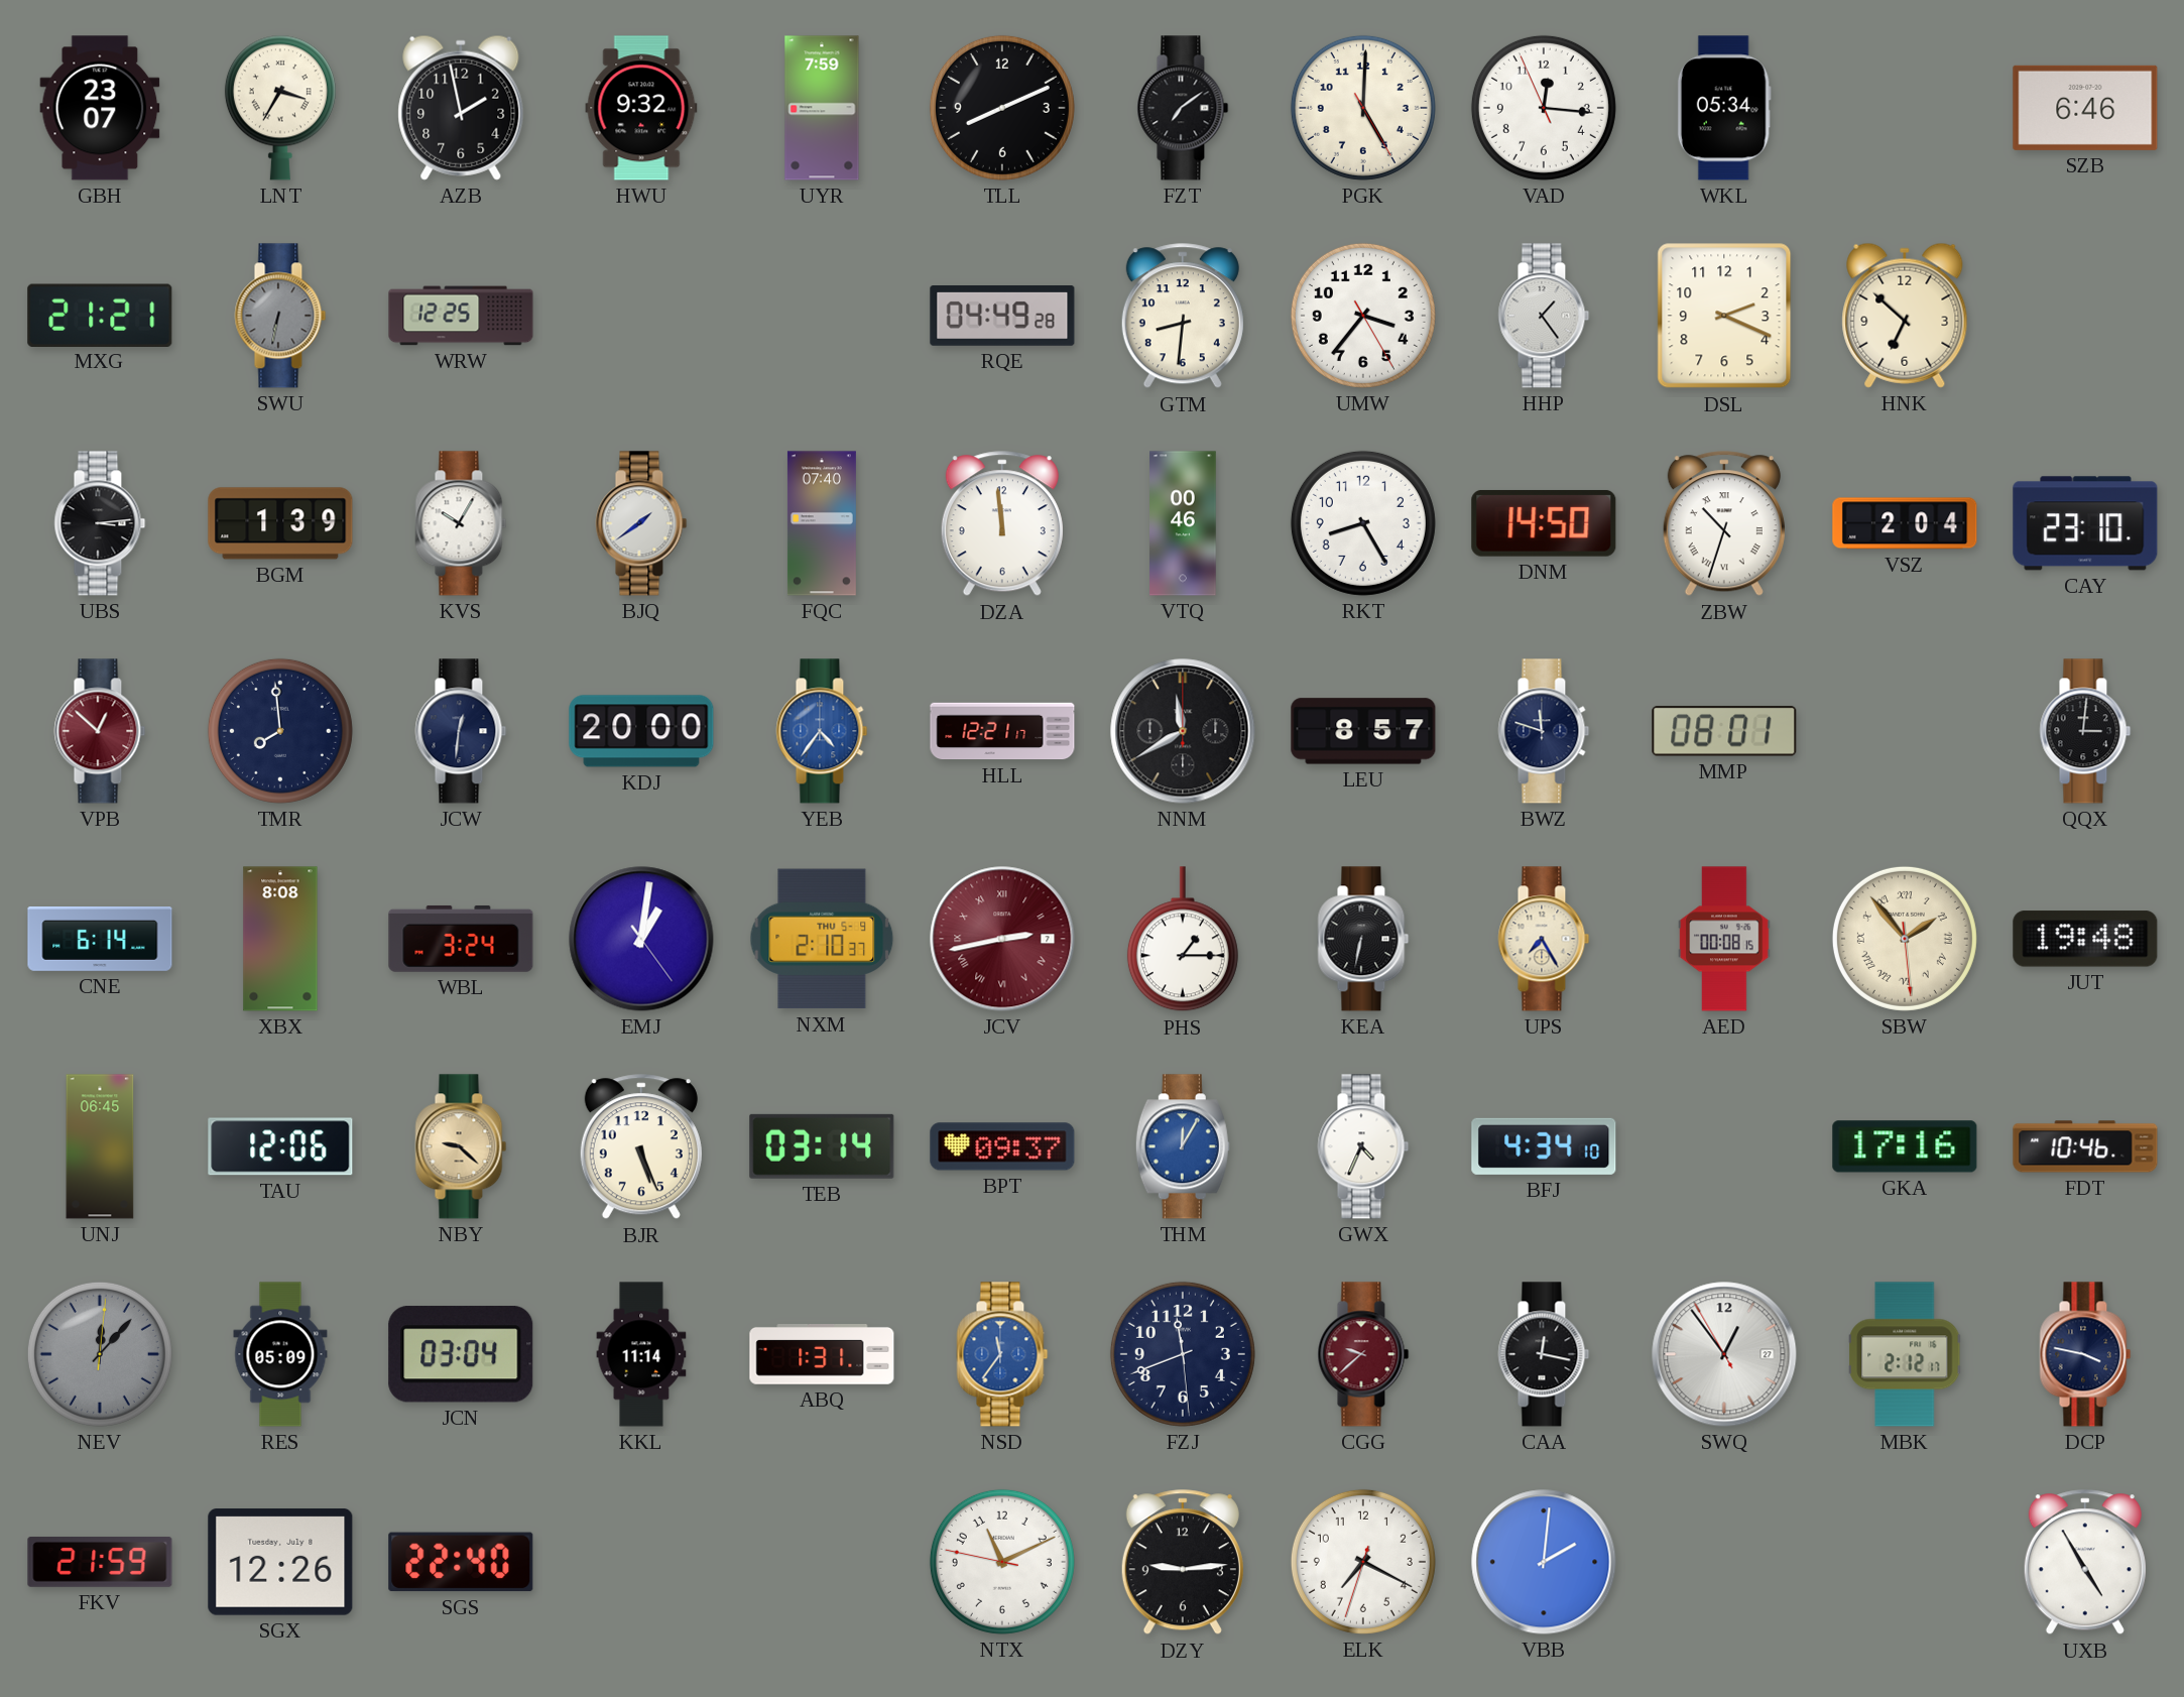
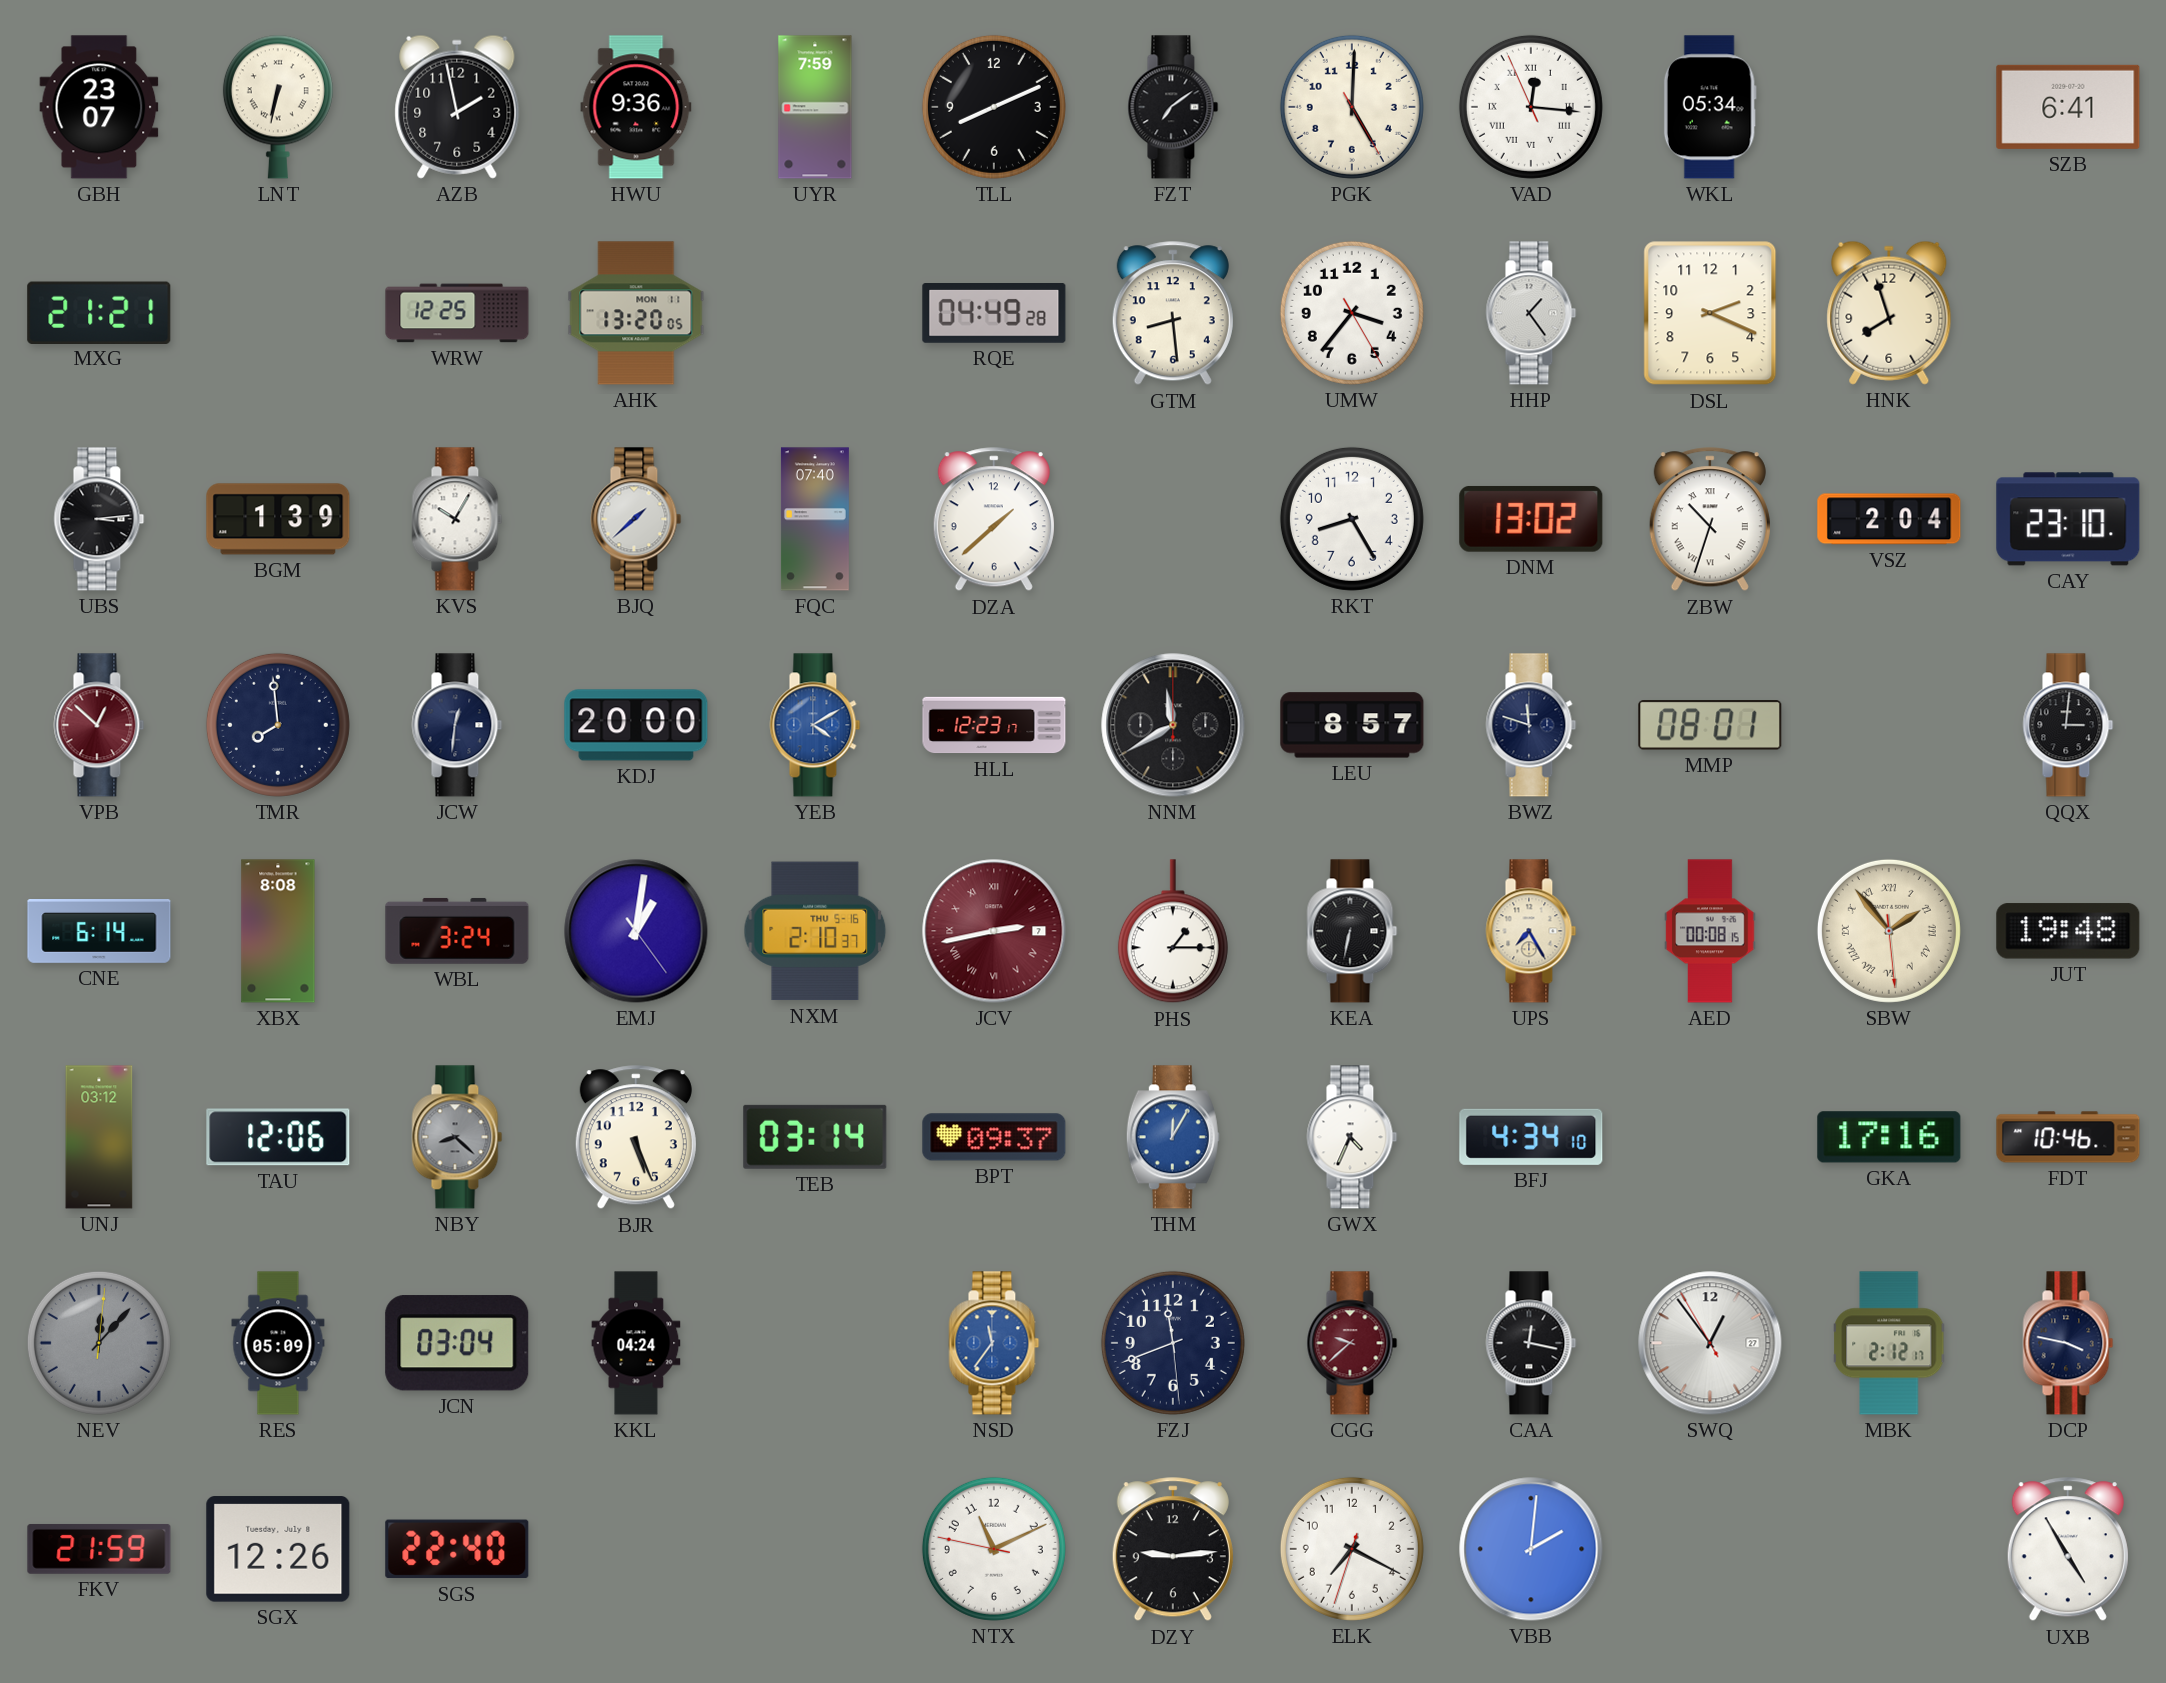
LNT: 3:35 -> 6:32
HWU: 9:32 -> 9:36
VAD numerals: Arabic -> Roman
SZB: 6:46 -> 6:41
SWU: 6:32 -> none
AHK: none -> 13:20
GTM: 8:31 -> 8:29
HNK: 6:52 -> 7:57
BJQ: 1:39 -> 1:38
DZA: 11:59 -> 1:38
VTQ: 00:46 -> none
DNM: 14:50 -> 13:02
YEB: 4:36 -> 4:10
HLL: 12:21 -> 12:23
NXM date: THU 5-9 -> THU 5-16
UNJ: 06:45 -> 03:12
NBY: 9:22 -> 8:22
NBY dial: champagne -> grey
KKL: 11:14 -> 04:24
ABQ: 1:31 -> none
